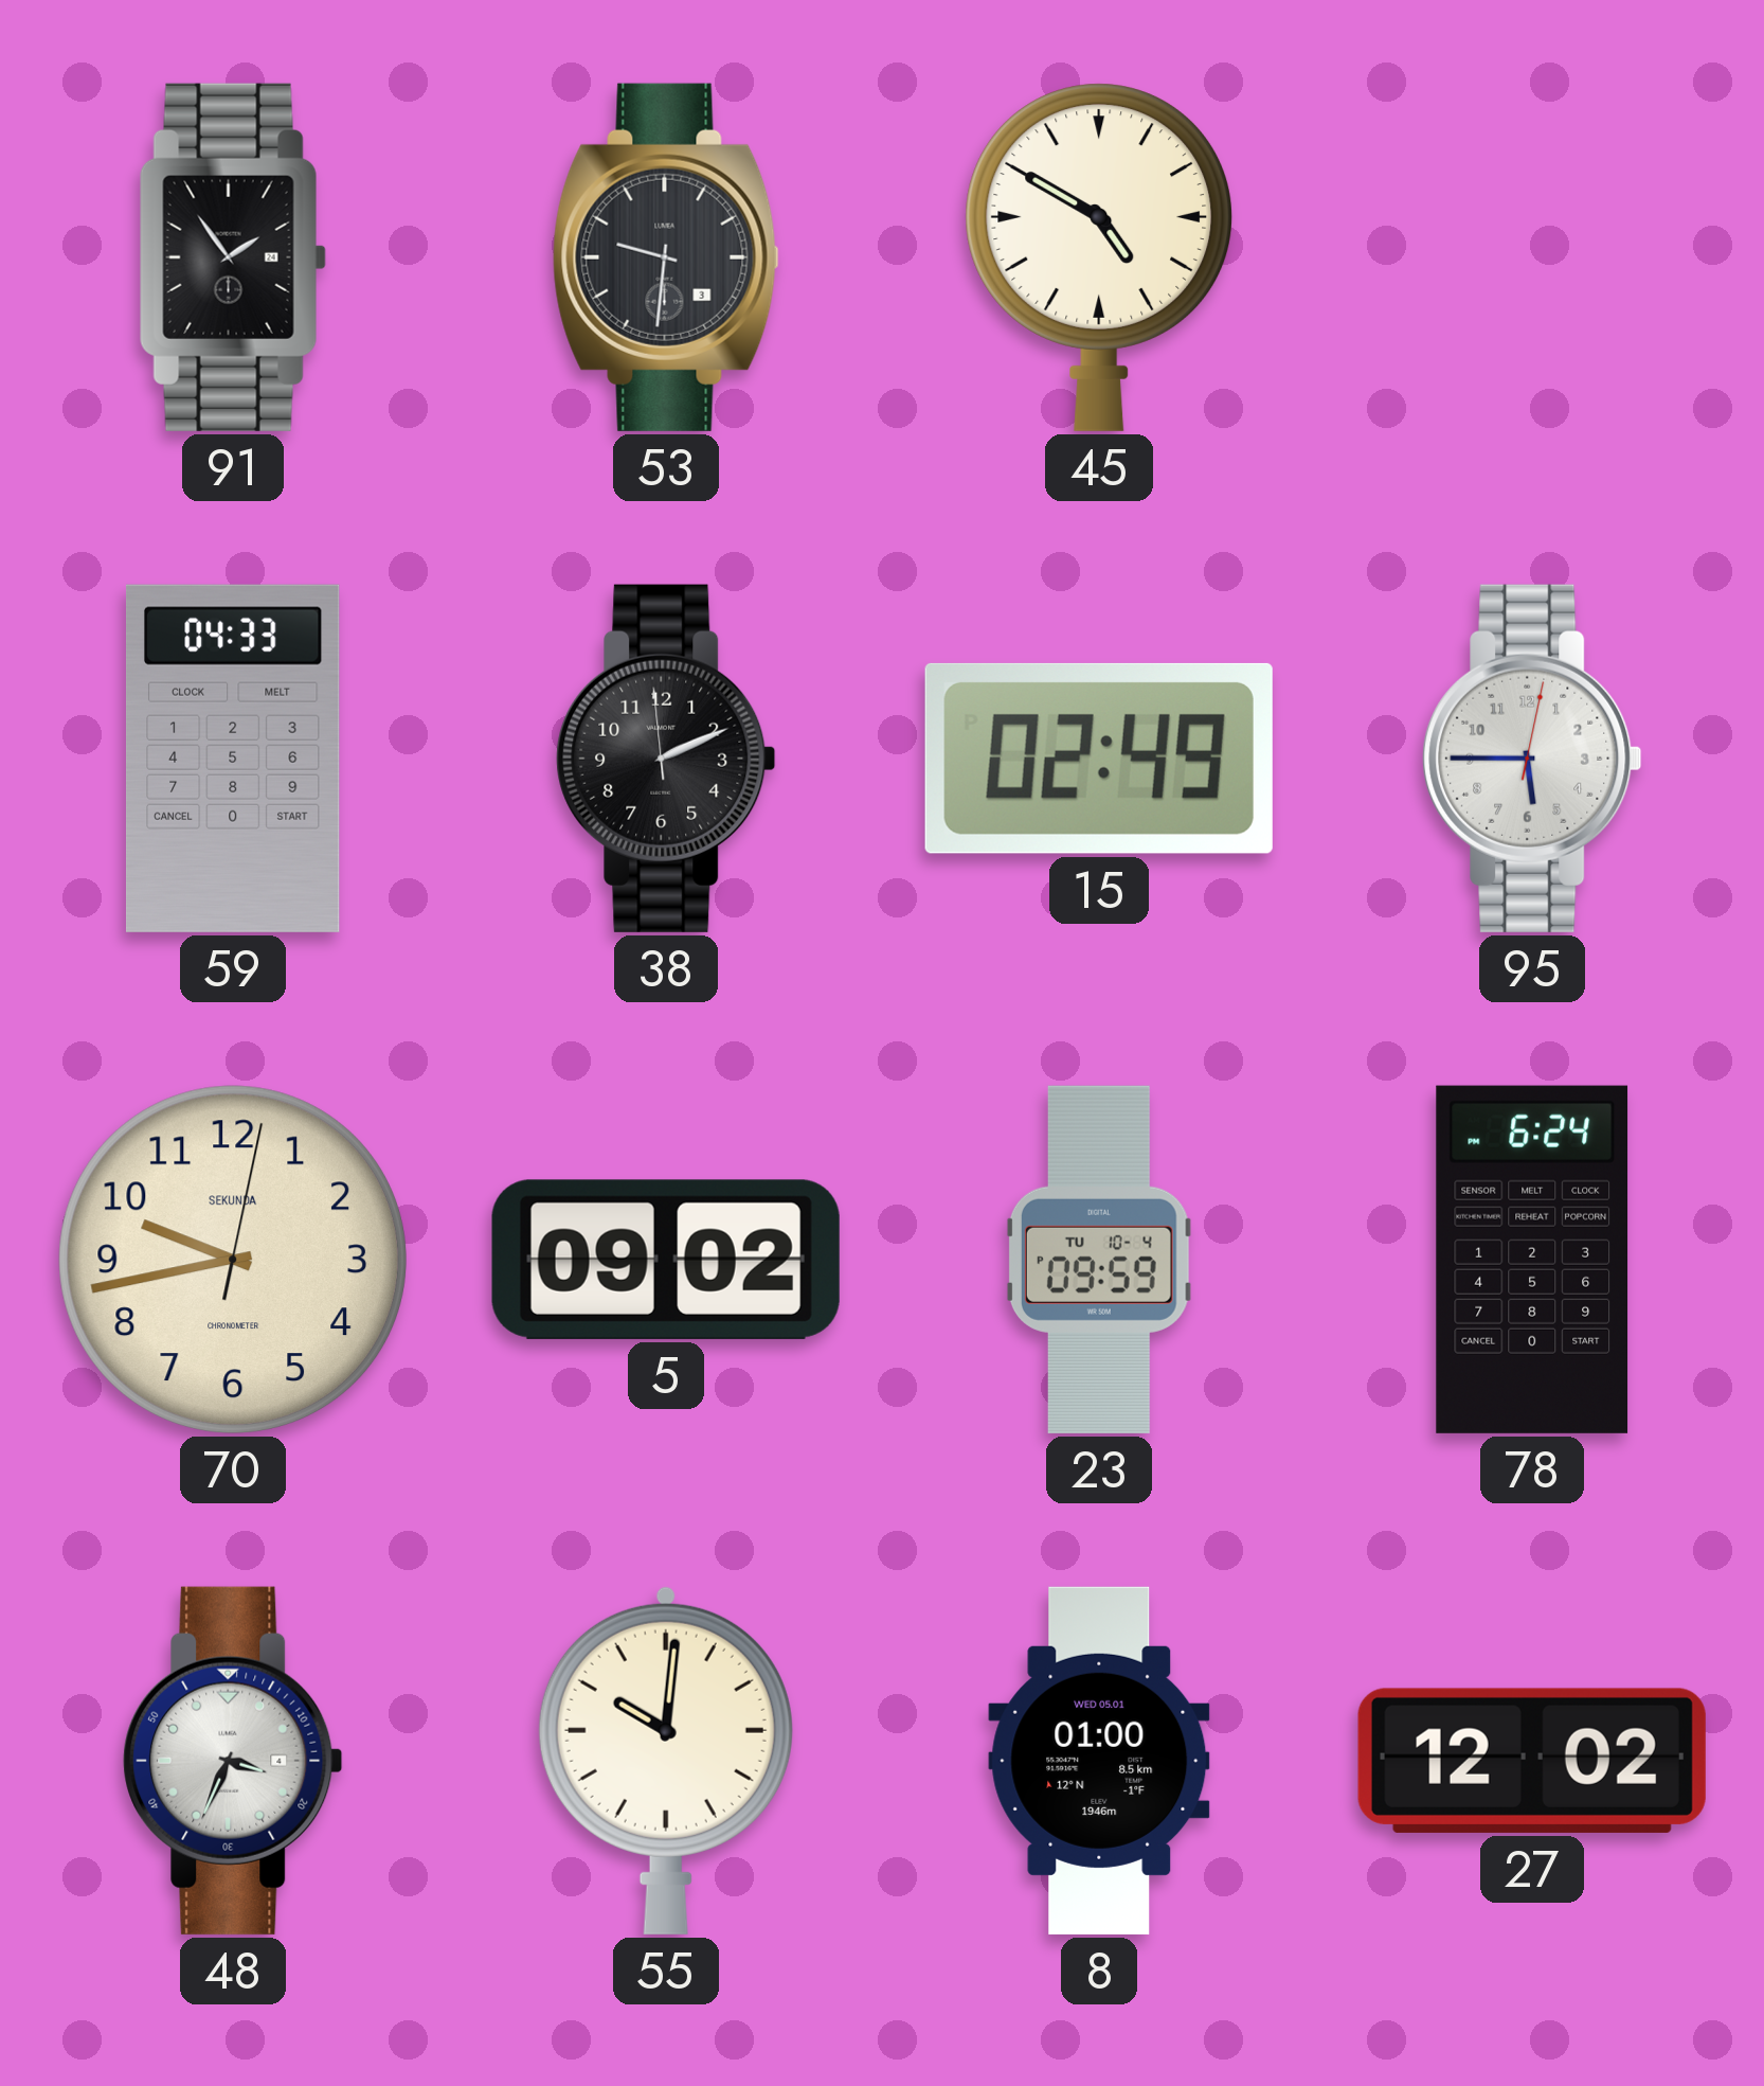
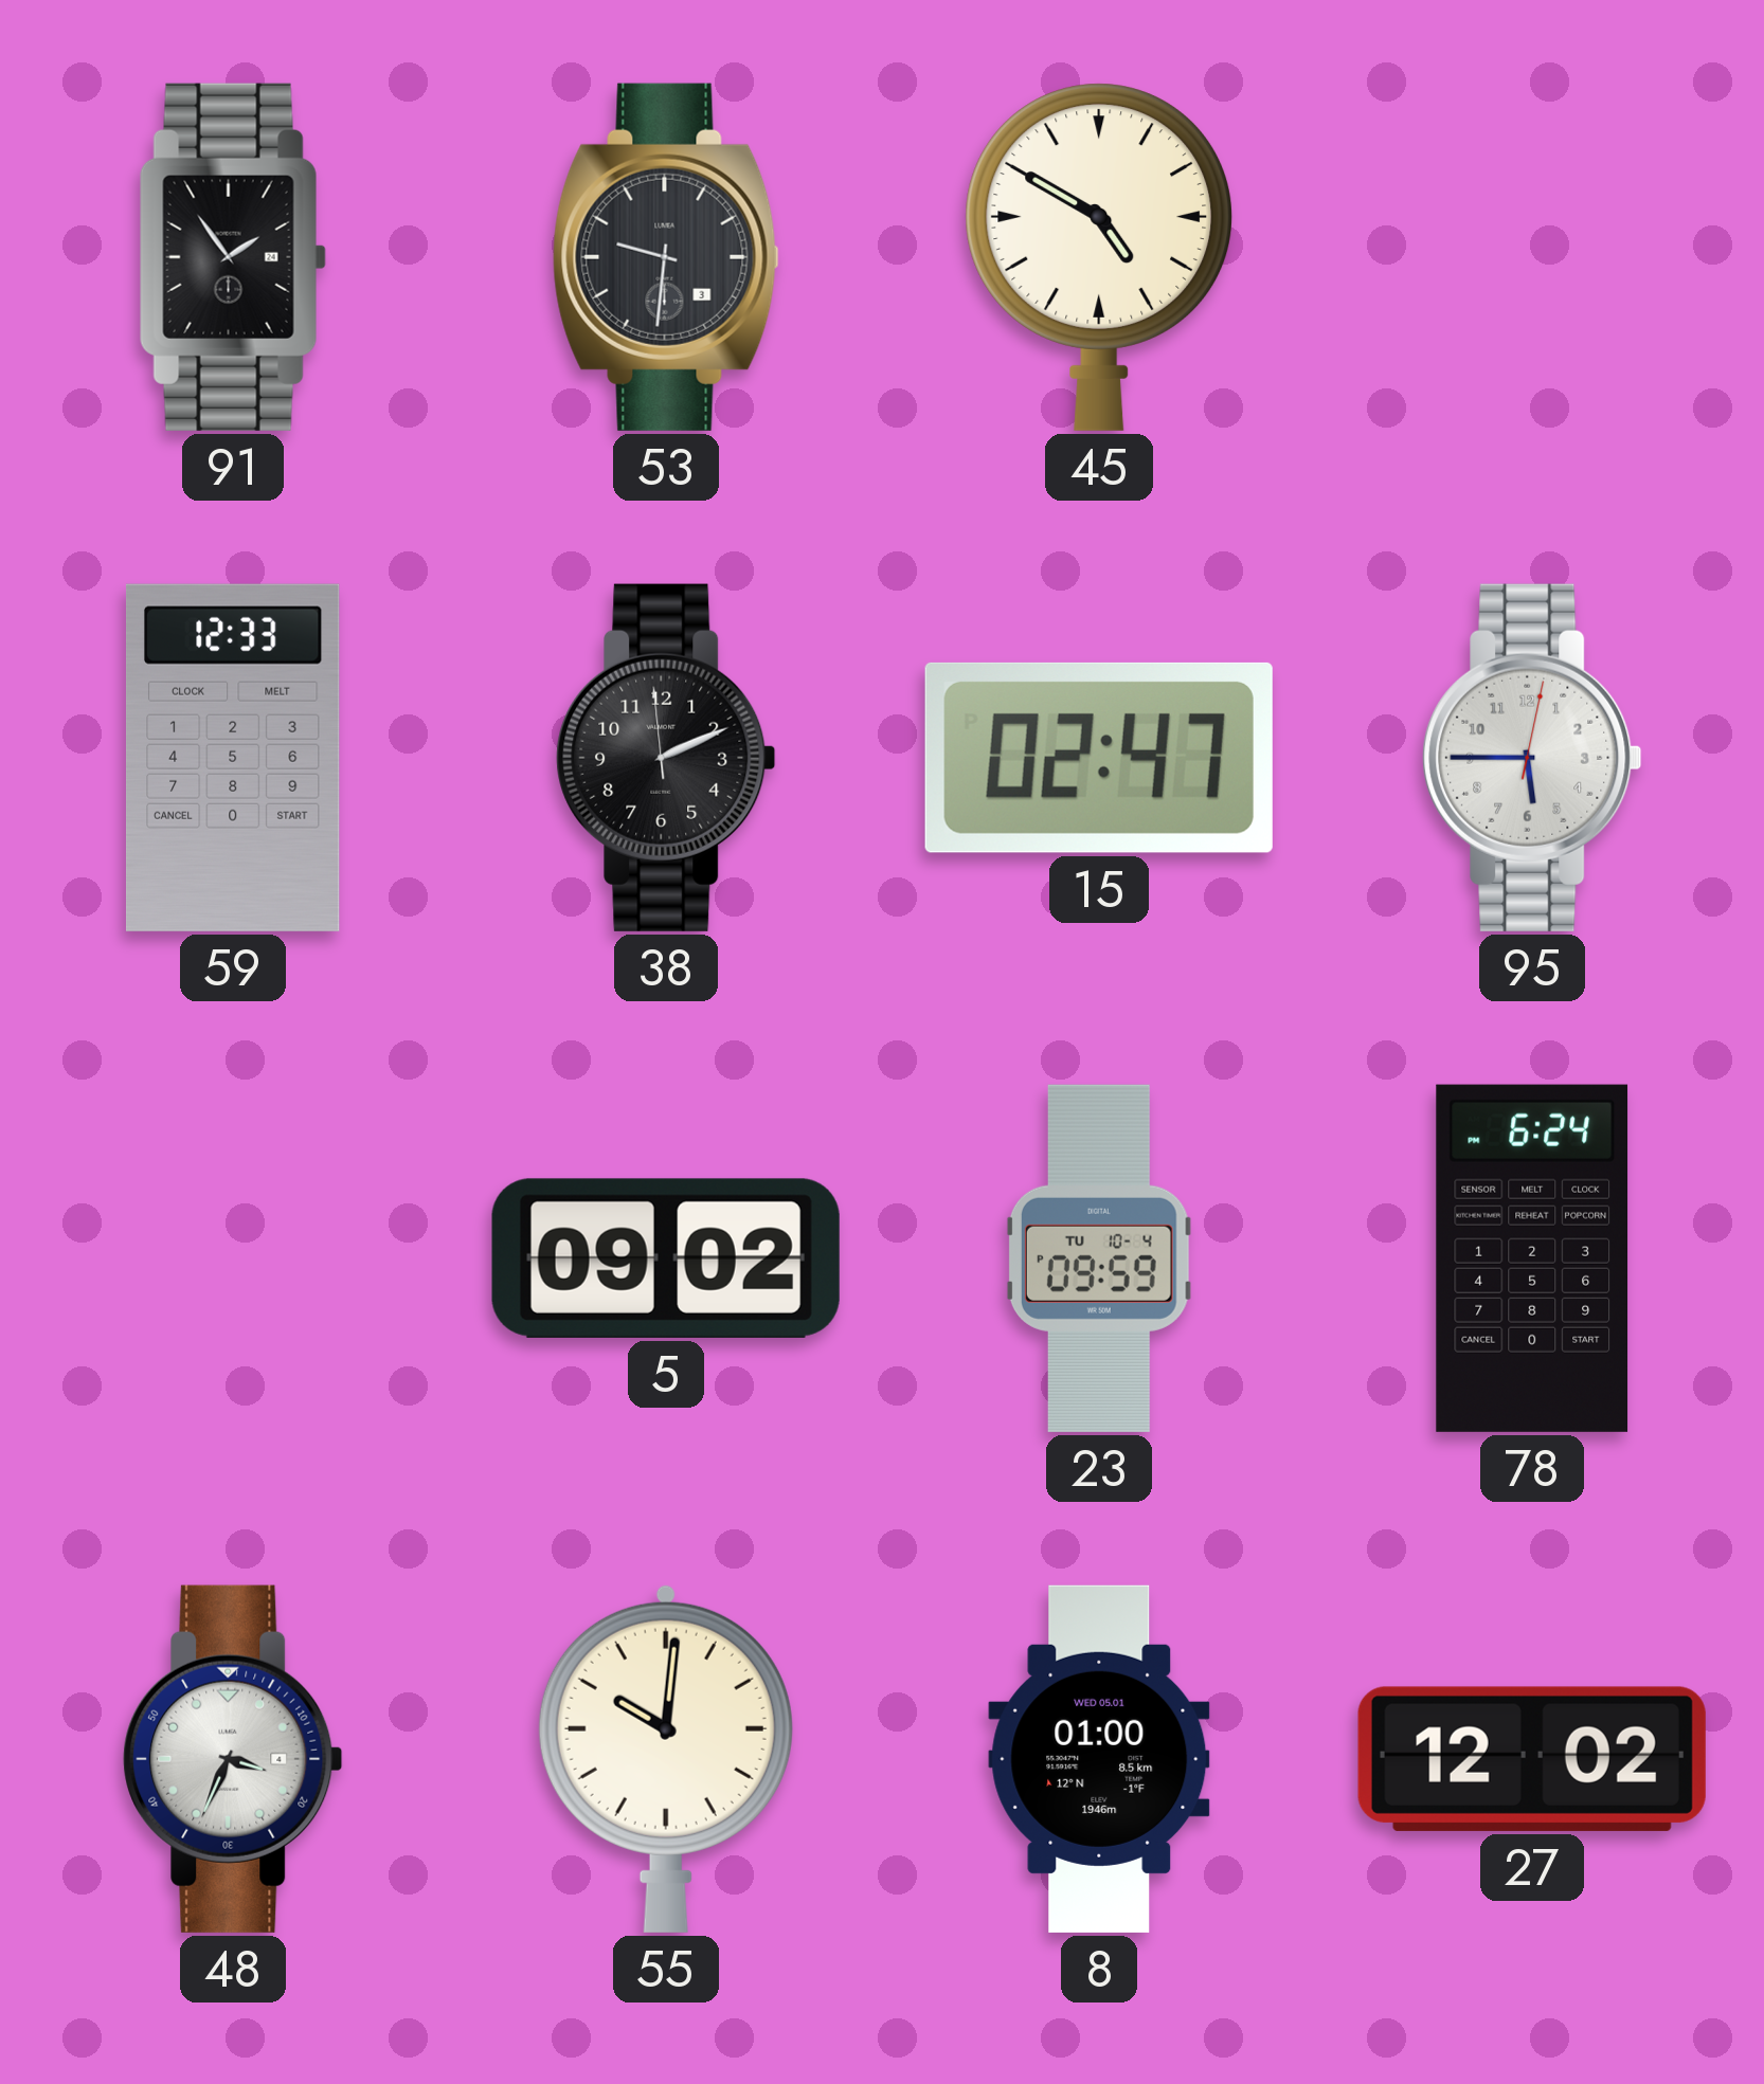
59: 04:33 -> 12:33
15: 02:49 -> 02:47
70: 9:43 -> none
